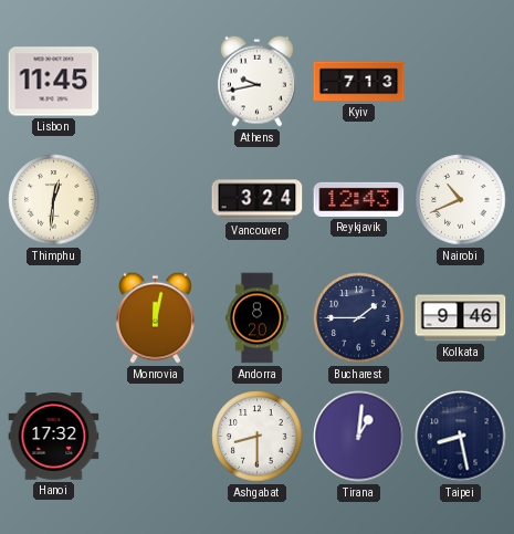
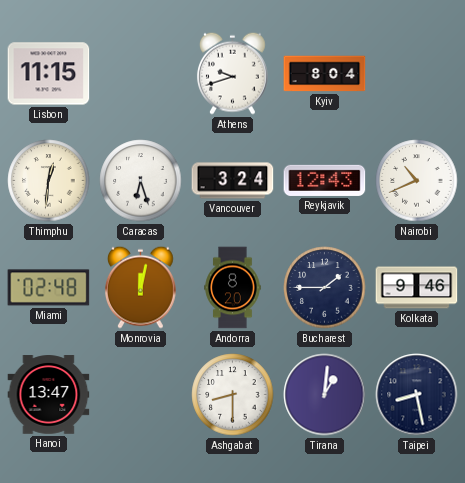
Lisbon: 11:45 -> 11:15
Athens: 9:43 -> 9:42
Kyiv: 7:13 -> 8:04
Caracas: none -> 6:27
Miami: none -> 02:48
Hanoi: 17:32 -> 13:47
